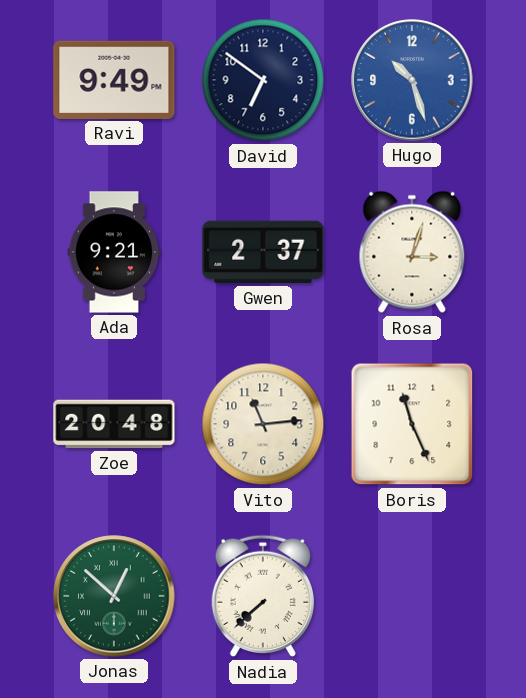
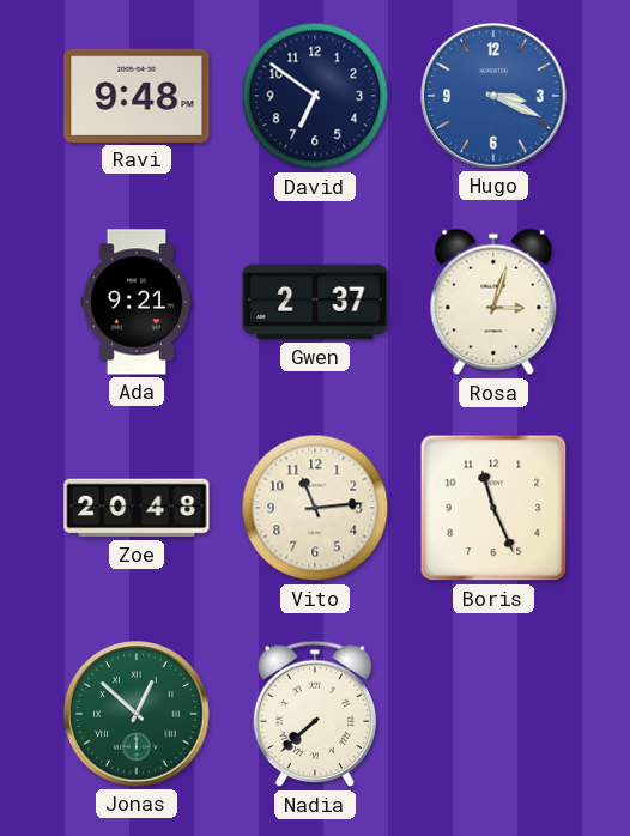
Ravi: 9:49 -> 9:48
Hugo: 10:27 -> 3:19
